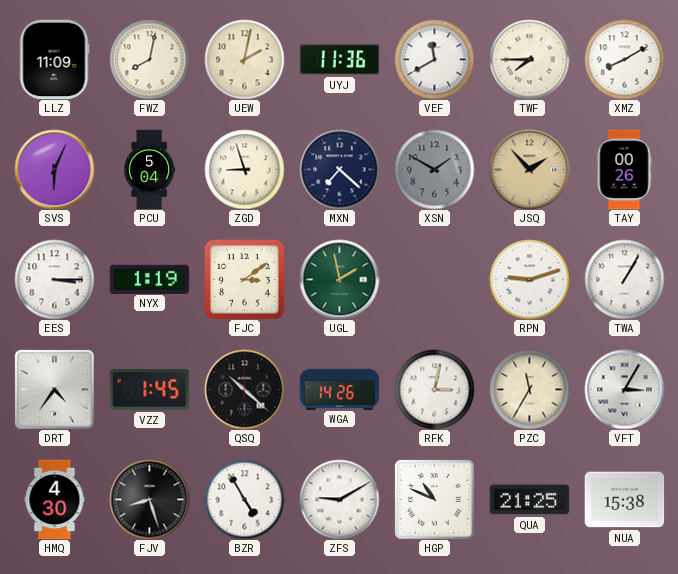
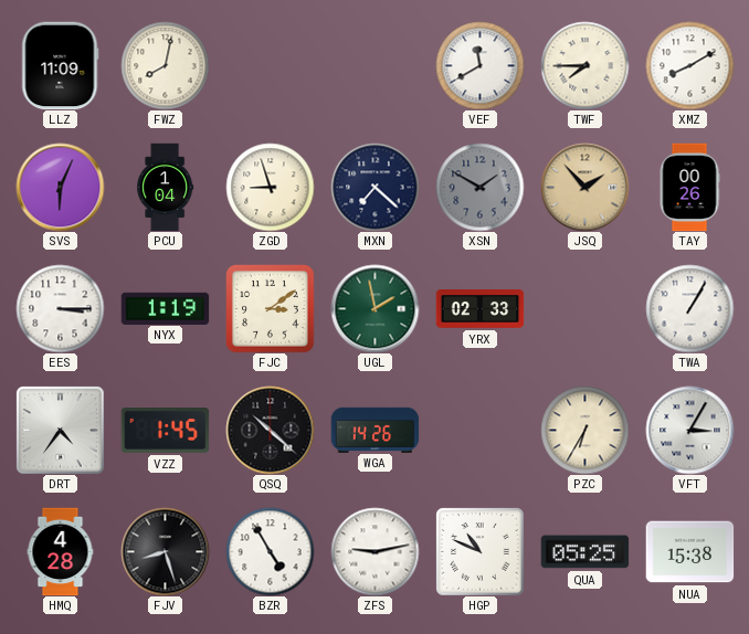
UEW: 2:02 -> none
UYJ: 11:36 -> none
PCU: 5:04 -> 1:04
YRX: none -> 02:33
RPN: 9:12 -> none
RFK: 3:02 -> none
PZC: 11:35 -> 6:35
HMQ: 4:30 -> 4:28
ZFS: 9:10 -> 9:13
QUA: 21:25 -> 05:25
